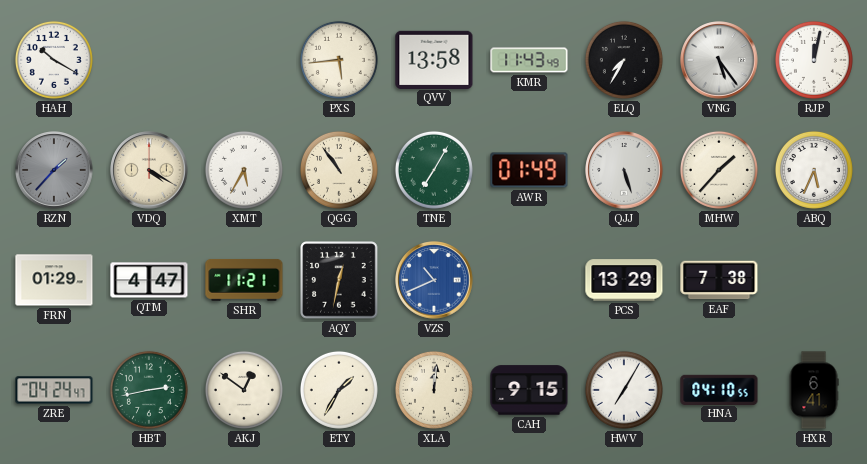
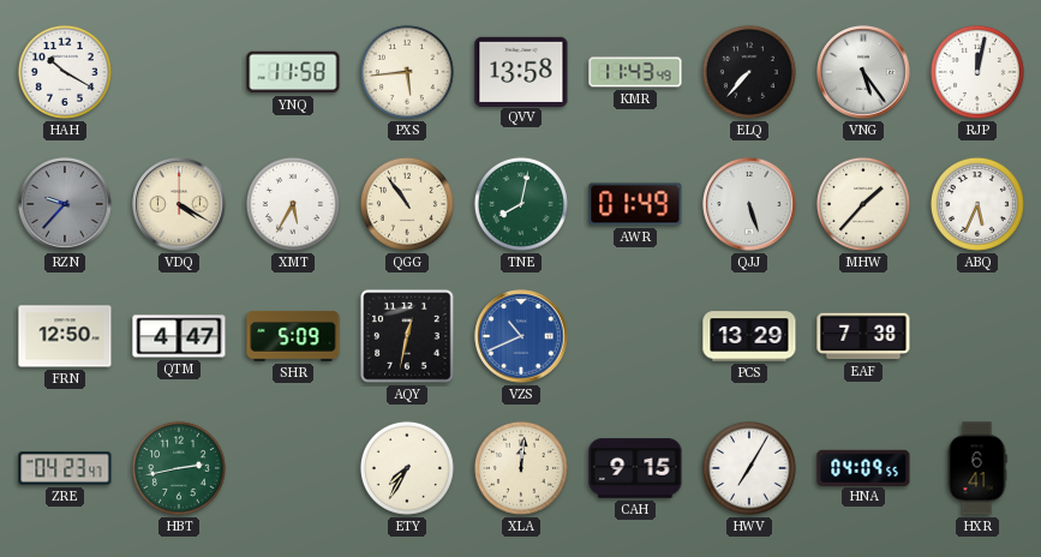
YNQ: none -> 11:58
ELQ: 7:35 -> 7:37
RZN: 1:37 -> 9:37
TNE: 7:05 -> 8:02
FRN: 01:29 -> 12:50
SHR: 11:21 -> 5:09
ZRE: 04:24 -> 04:23
AKJ: 12:51 -> none
ETY: 1:35 -> 7:35
HNA: 04:10 -> 04:09
